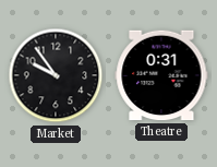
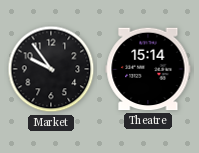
Theatre: 0:31 -> 15:14
